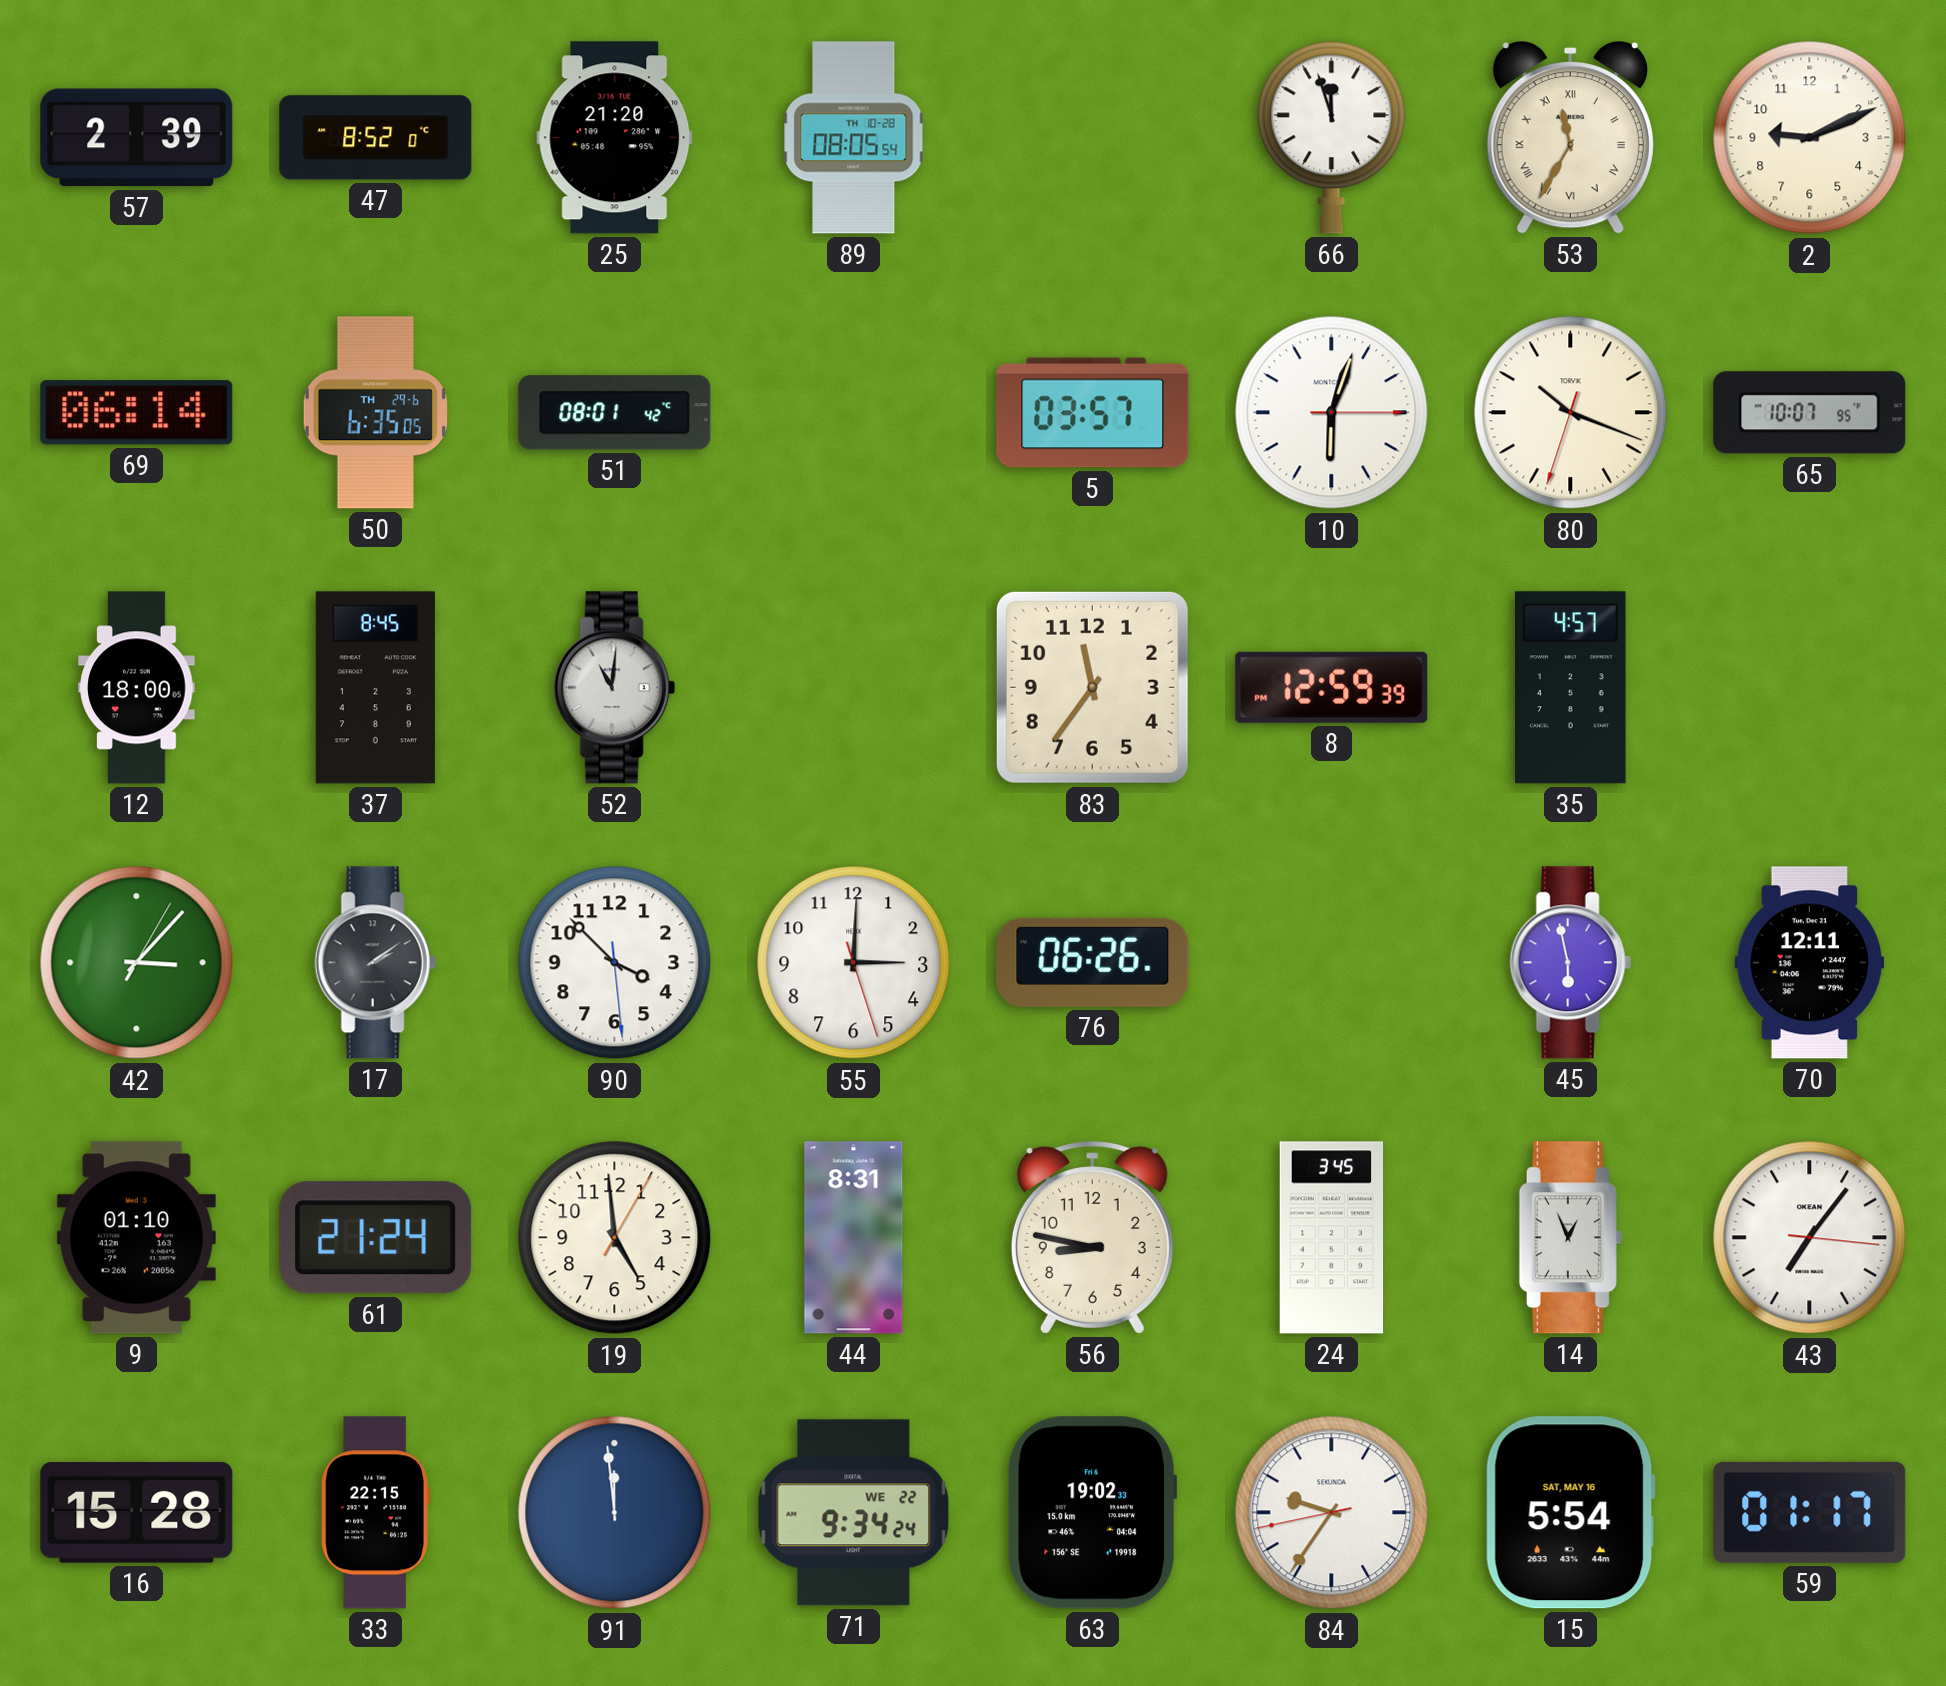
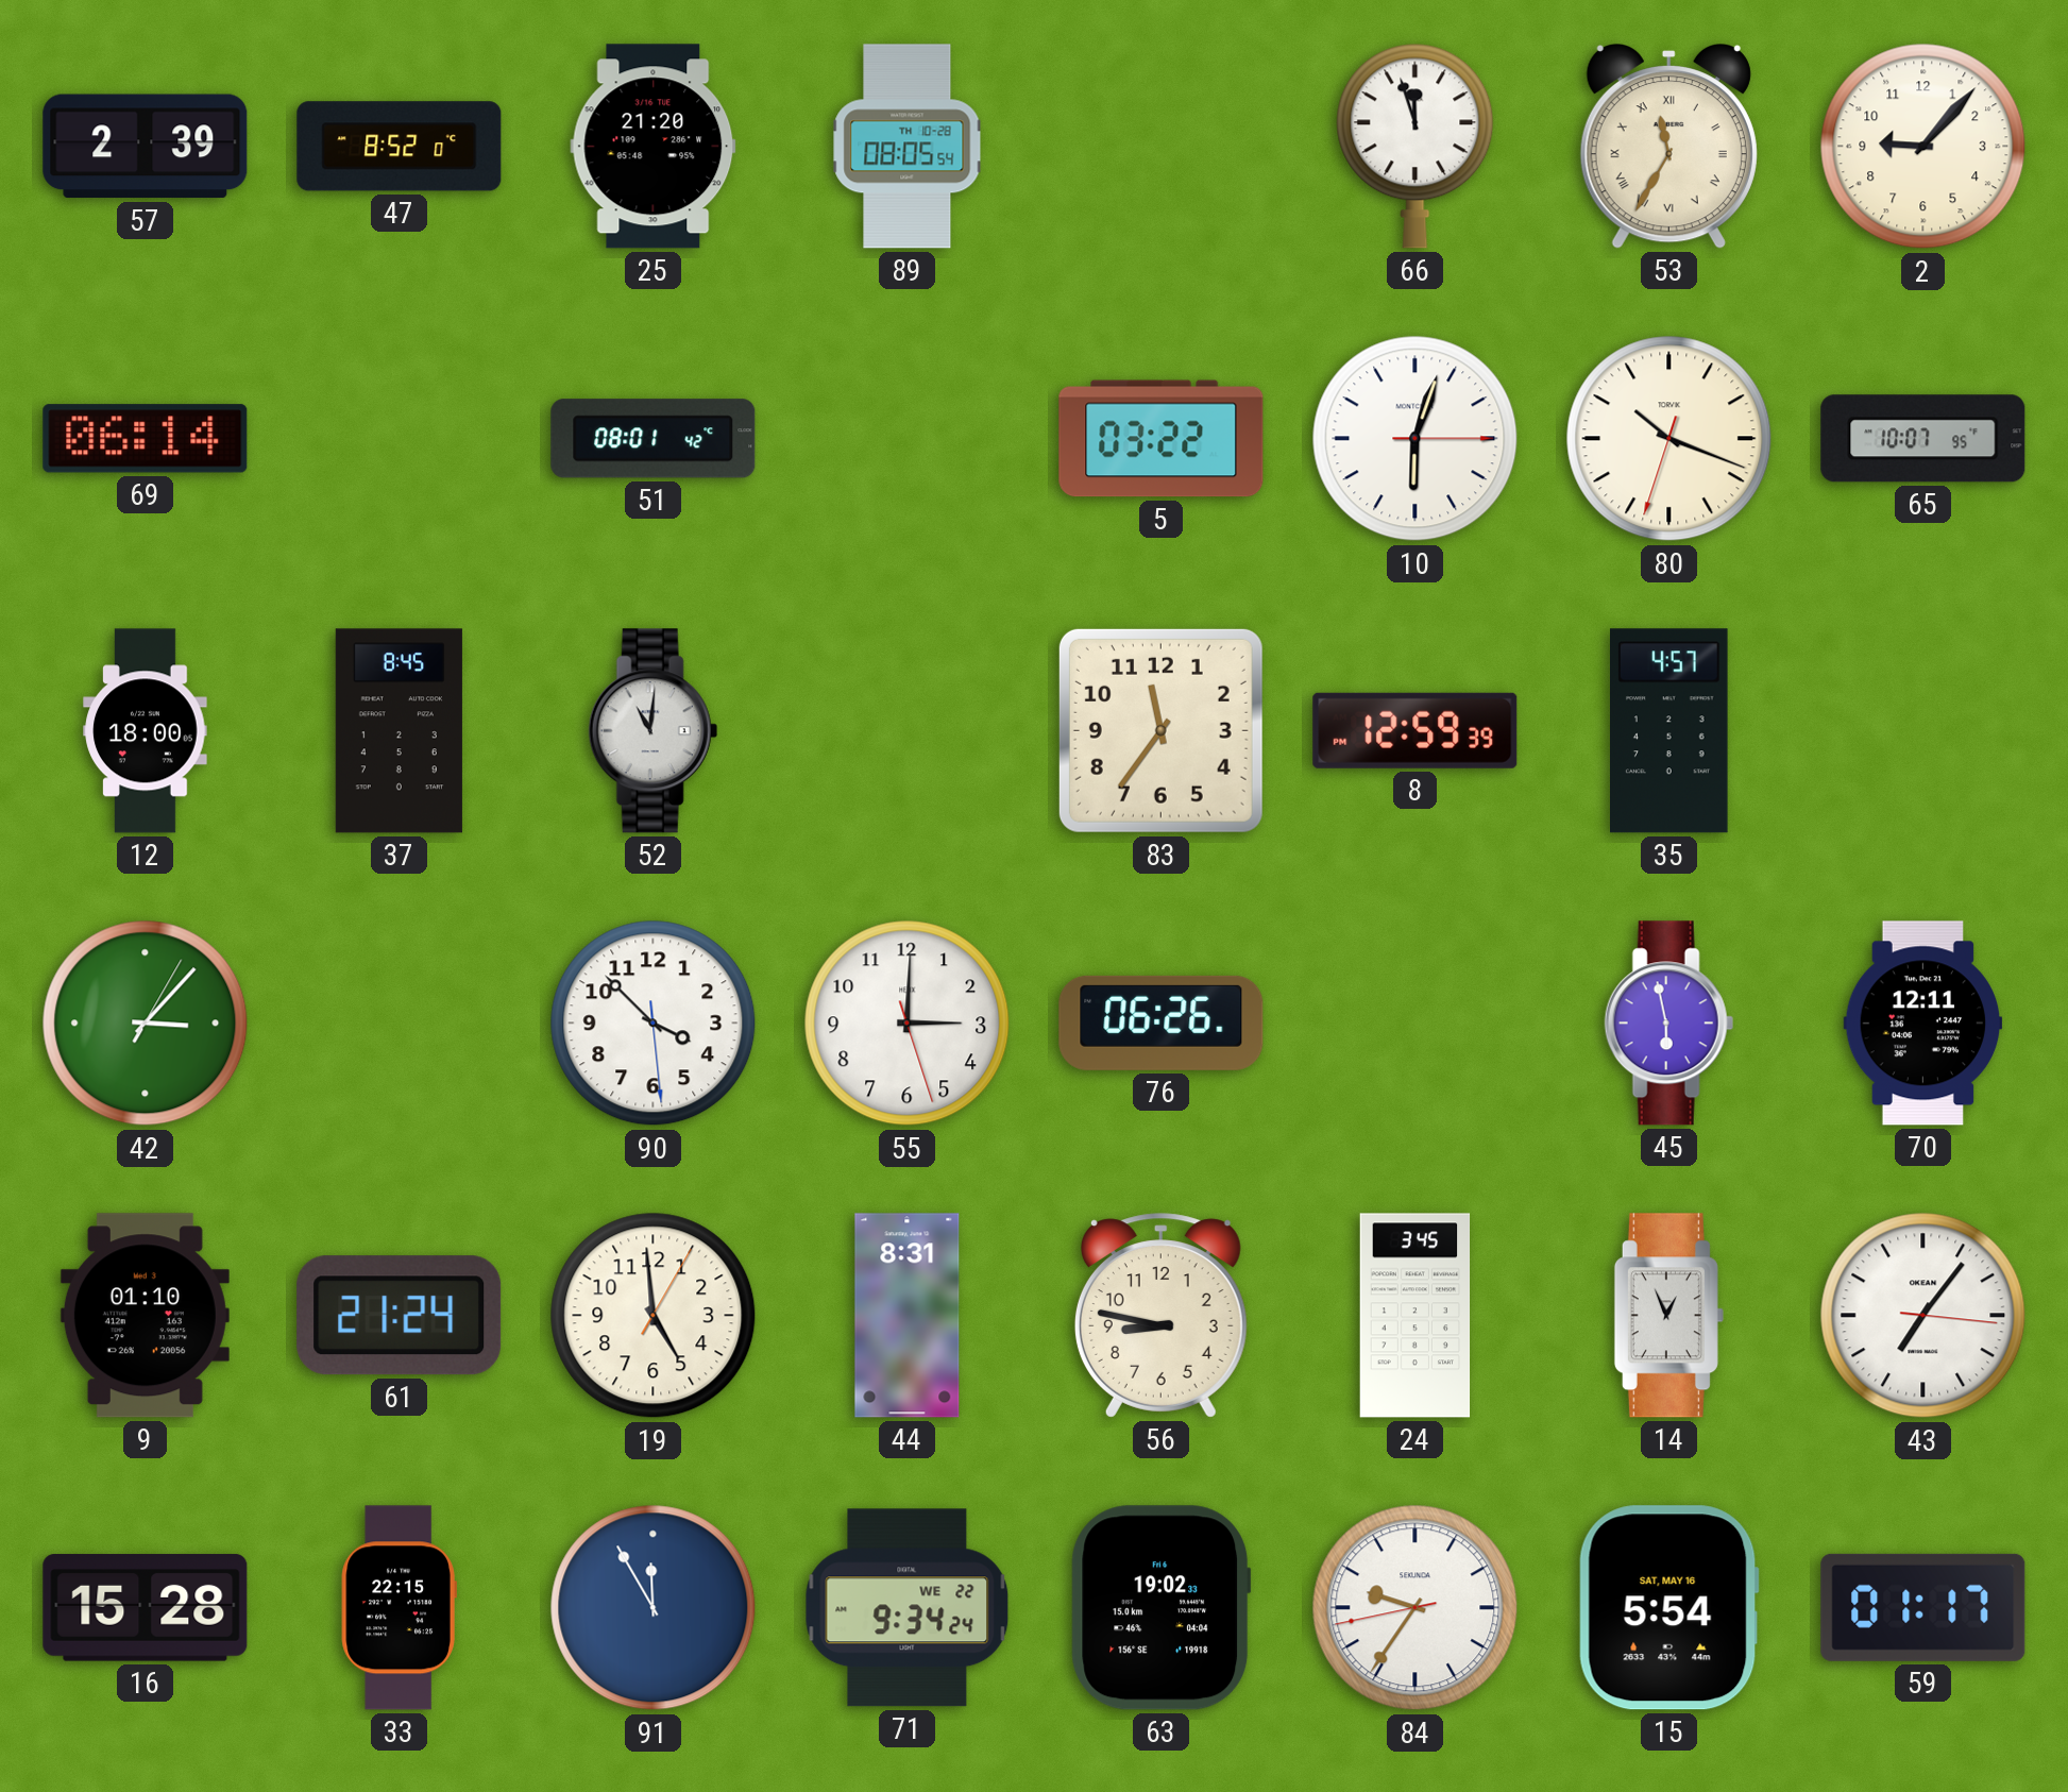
2: 9:11 -> 9:07
50: 6:35 -> none
5: 03:57 -> 03:22
17: 2:09 -> none
91: 11:59 -> 11:55
